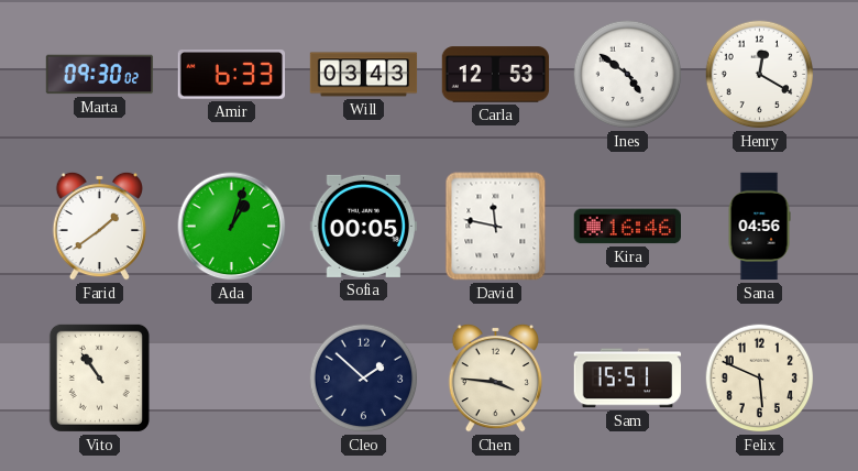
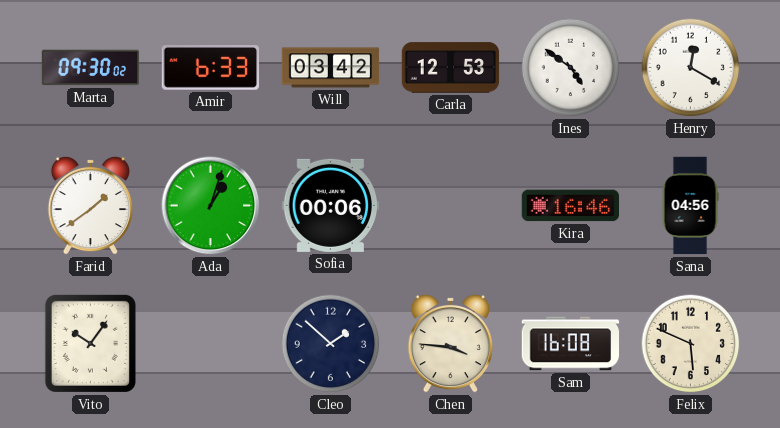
Will: 03:43 -> 03:42
Sofia: 00:05 -> 00:06
David: 11:47 -> none
Vito: 10:54 -> 10:06
Sam: 15:51 -> 16:08
